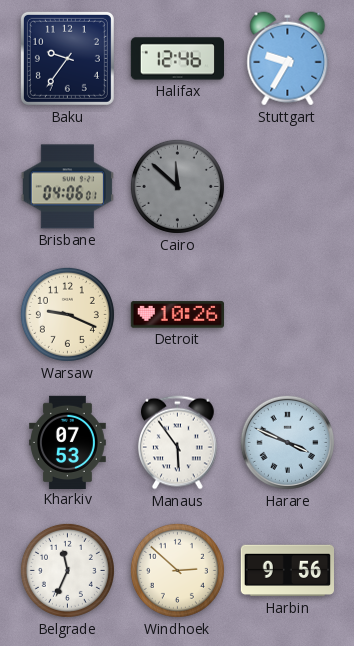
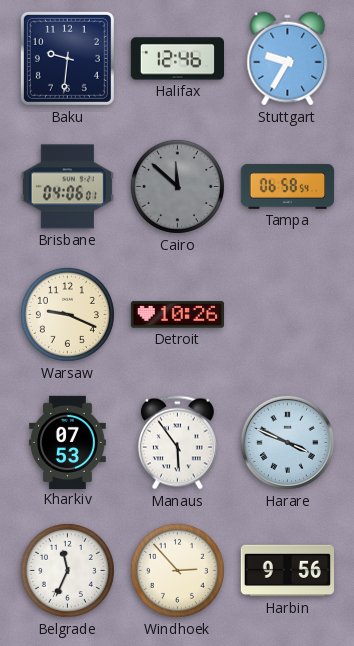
Baku: 9:36 -> 9:31
Tampa: none -> 06:58
Windhoek: 2:52 -> 2:53
